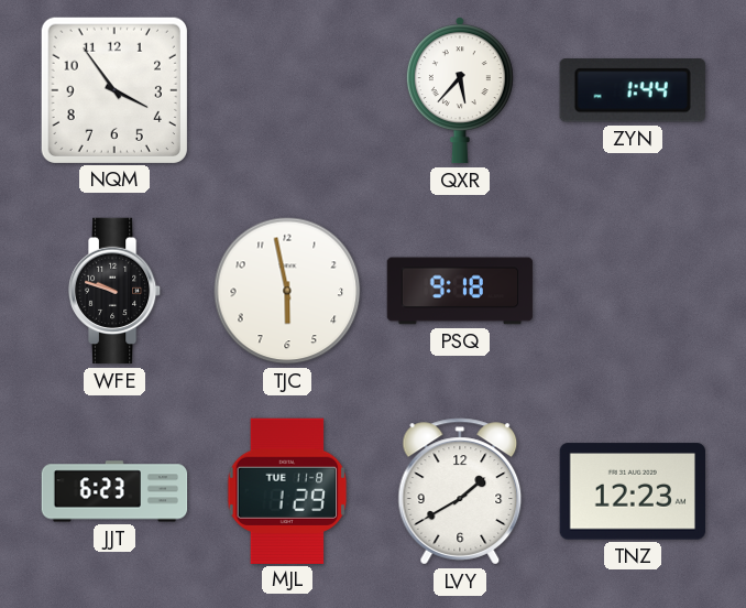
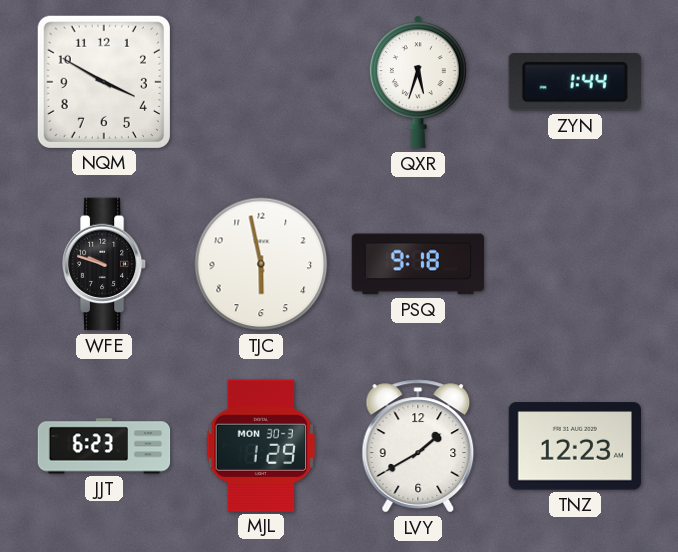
NQM: 3:54 -> 3:50
QXR: 5:37 -> 5:33
MJL date: TUE 11-8 -> MON 30-3
